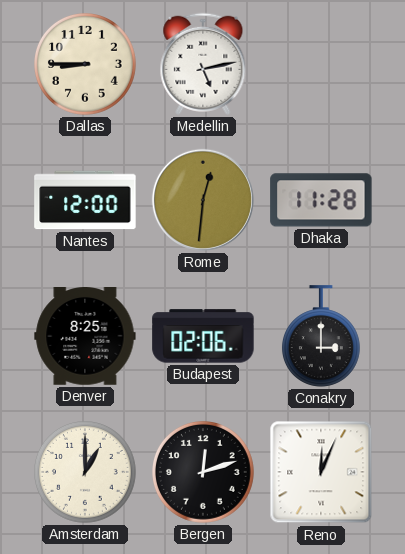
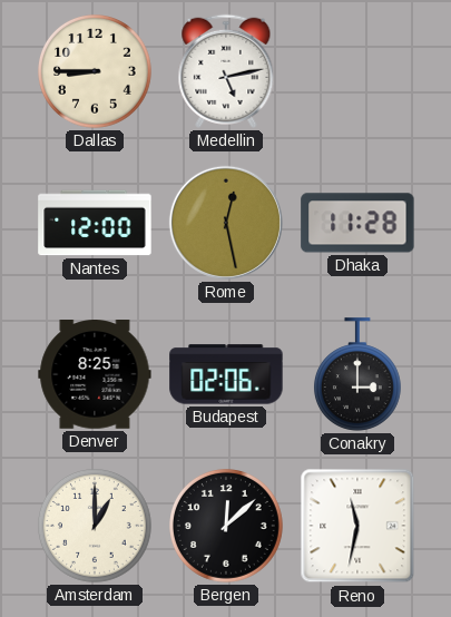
Rome: 12:31 -> 12:28
Bergen: 12:12 -> 12:08
Reno: 12:04 -> 11:32
